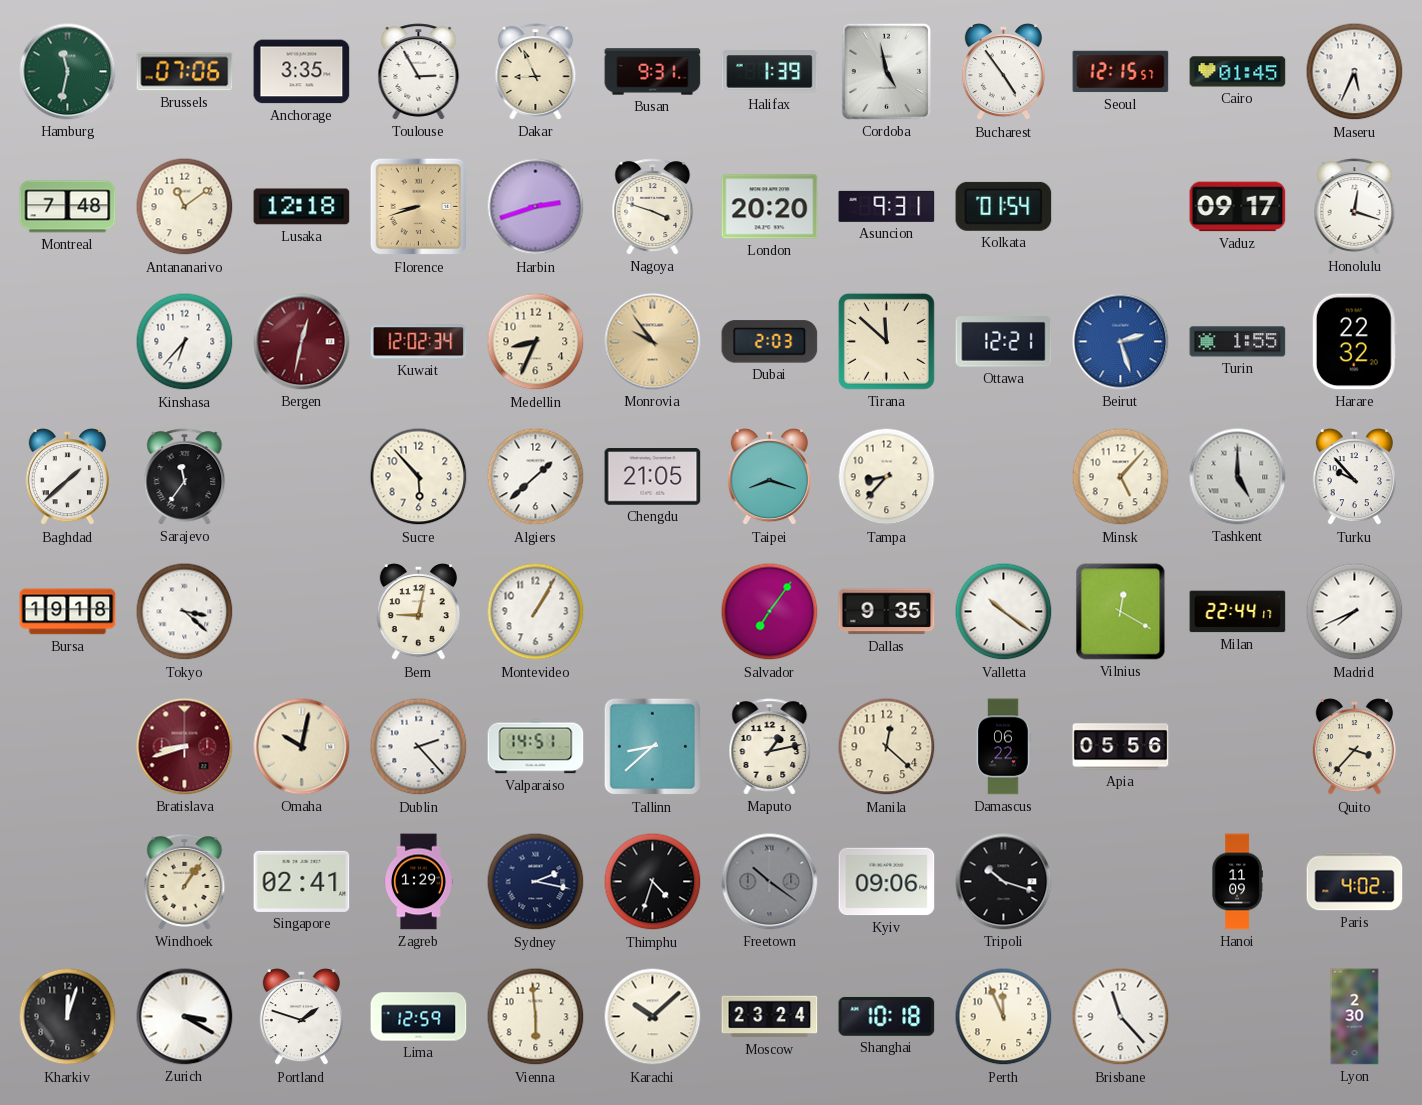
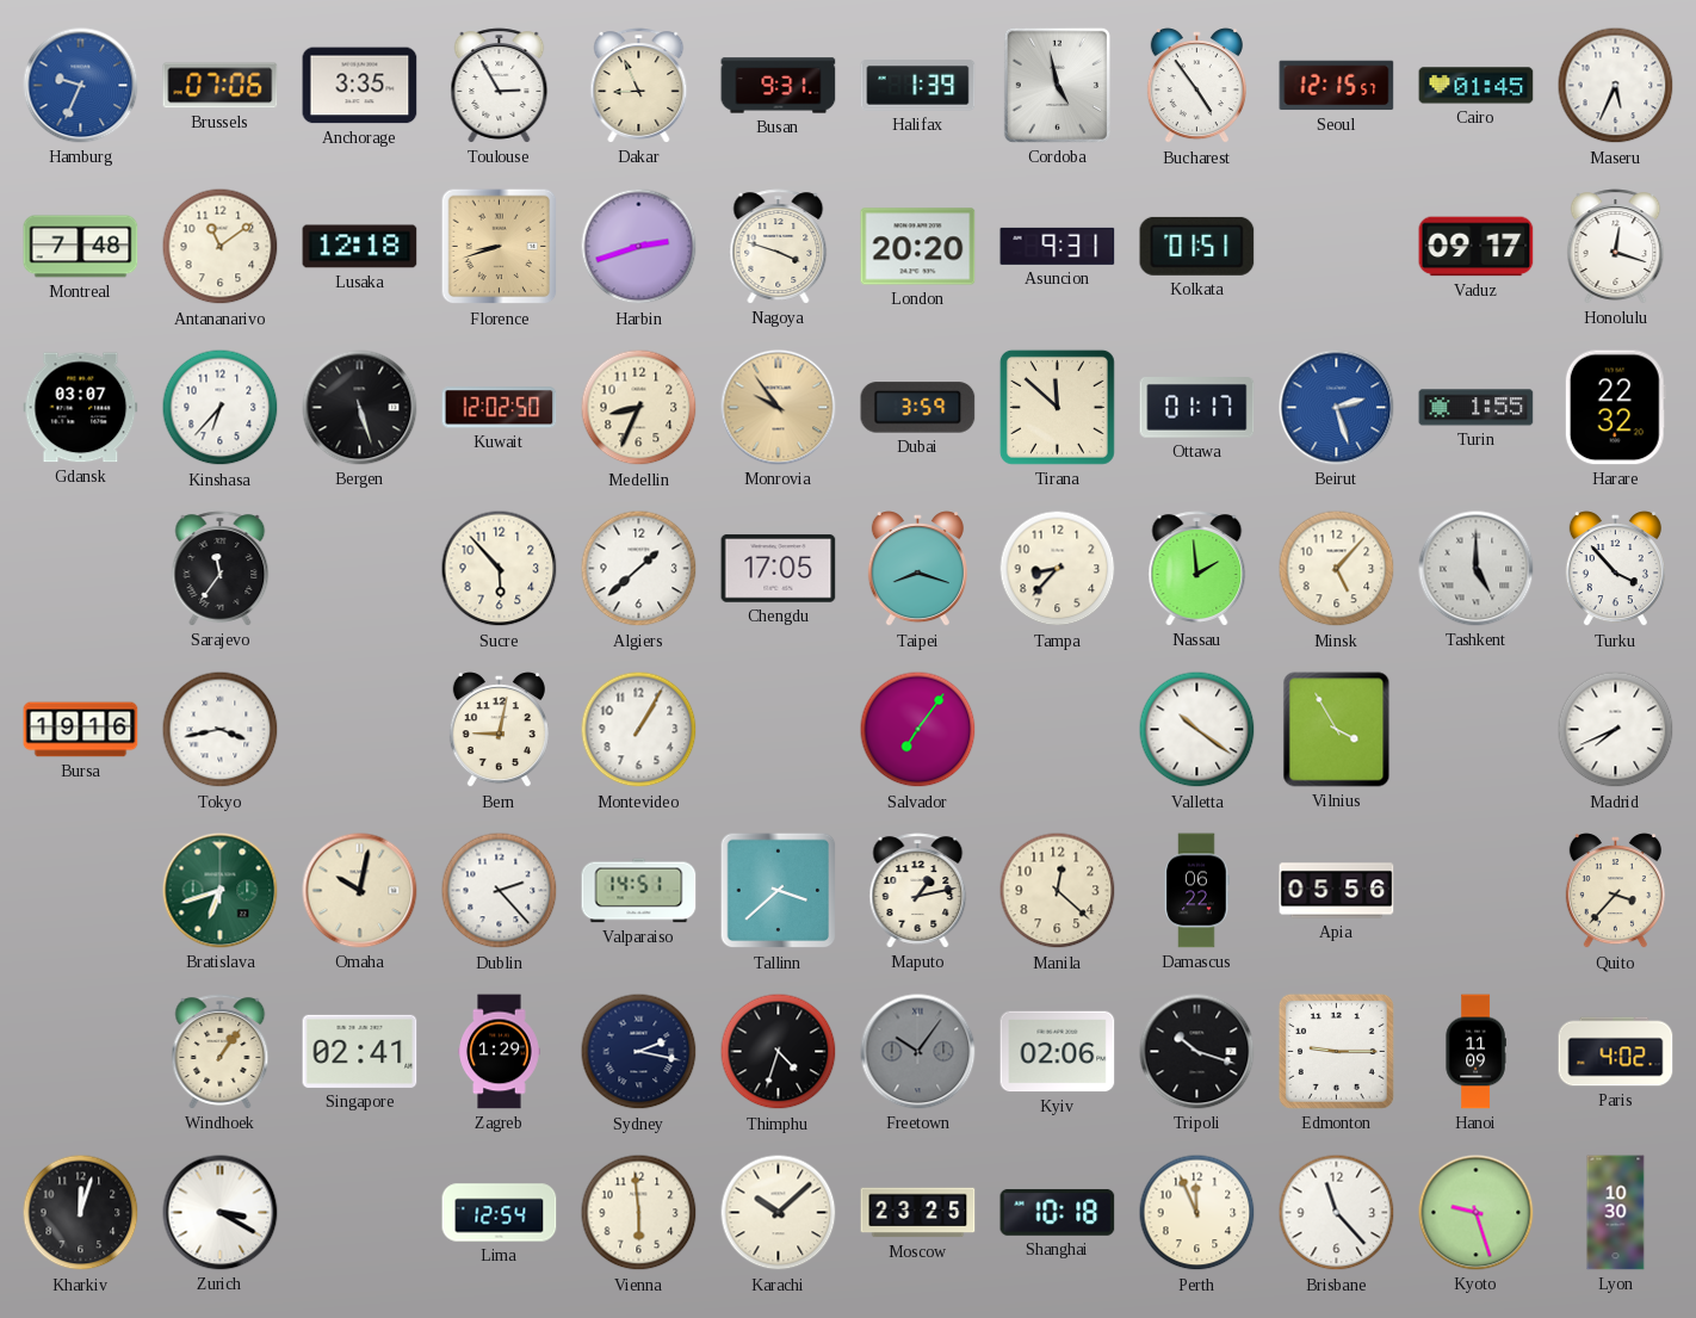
Hamburg: 11:32 -> 9:34
Hamburg dial: green -> blue
Kolkata: 01:54 -> 01:51
Gdansk: none -> 03:07
Bergen: 12:32 -> 5:27
Bergen dial: burgundy -> black
Kuwait: 12:02:34 -> 12:02:50
Dubai: 2:03 -> 3:59
Ottawa: 12:21 -> 01:17
Baghdad: 1:38 -> none
Chengdu: 21:05 -> 17:05
Nassau: none -> 1:59
Turku: 9:53 -> 3:53
Bursa: 19:18 -> 19:16
Tokyo: 3:22 -> 3:43
Dallas: 9:35 -> none
Vilnius: 12:20 -> 3:55
Milan: 22:44 -> none
Bratislava: 8:42 -> 6:42
Bratislava dial: burgundy -> green
Tallinn: 8:38 -> 3:38
Freetown: 10:21 -> 10:06
Kyiv: 09:06 -> 02:06
Edmonton: none -> 9:15
Portland: 1:48 -> none
Lima: 12:59 -> 12:54
Moscow: 23:24 -> 23:25
Kyoto: none -> 9:27
Lyon: 2:30 -> 10:30
